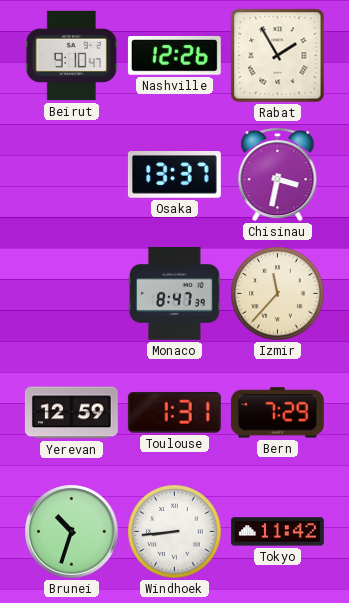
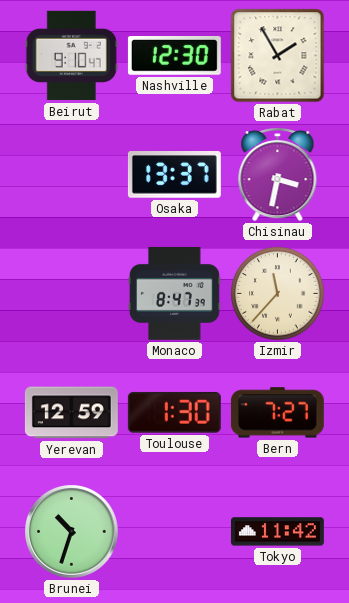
Nashville: 12:26 -> 12:30
Toulouse: 1:31 -> 1:30
Bern: 7:29 -> 7:27
Windhoek: 8:44 -> none
